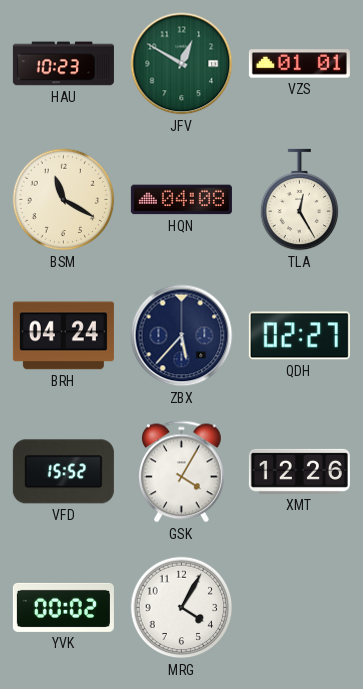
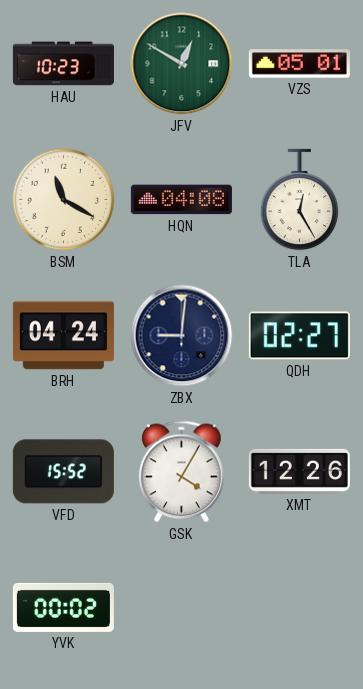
VZS: 01:01 -> 05:01
ZBX: 5:37 -> 9:01
MRG: 4:05 -> none
